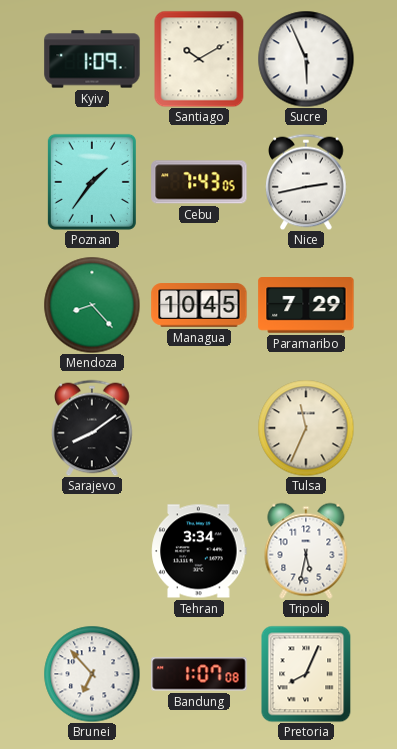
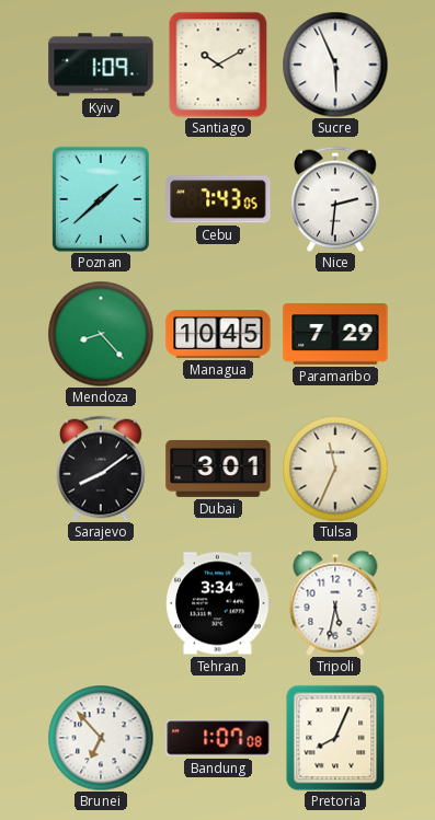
Poznan: 1:36 -> 1:38
Nice: 2:43 -> 2:31
Dubai: none -> 3:01
